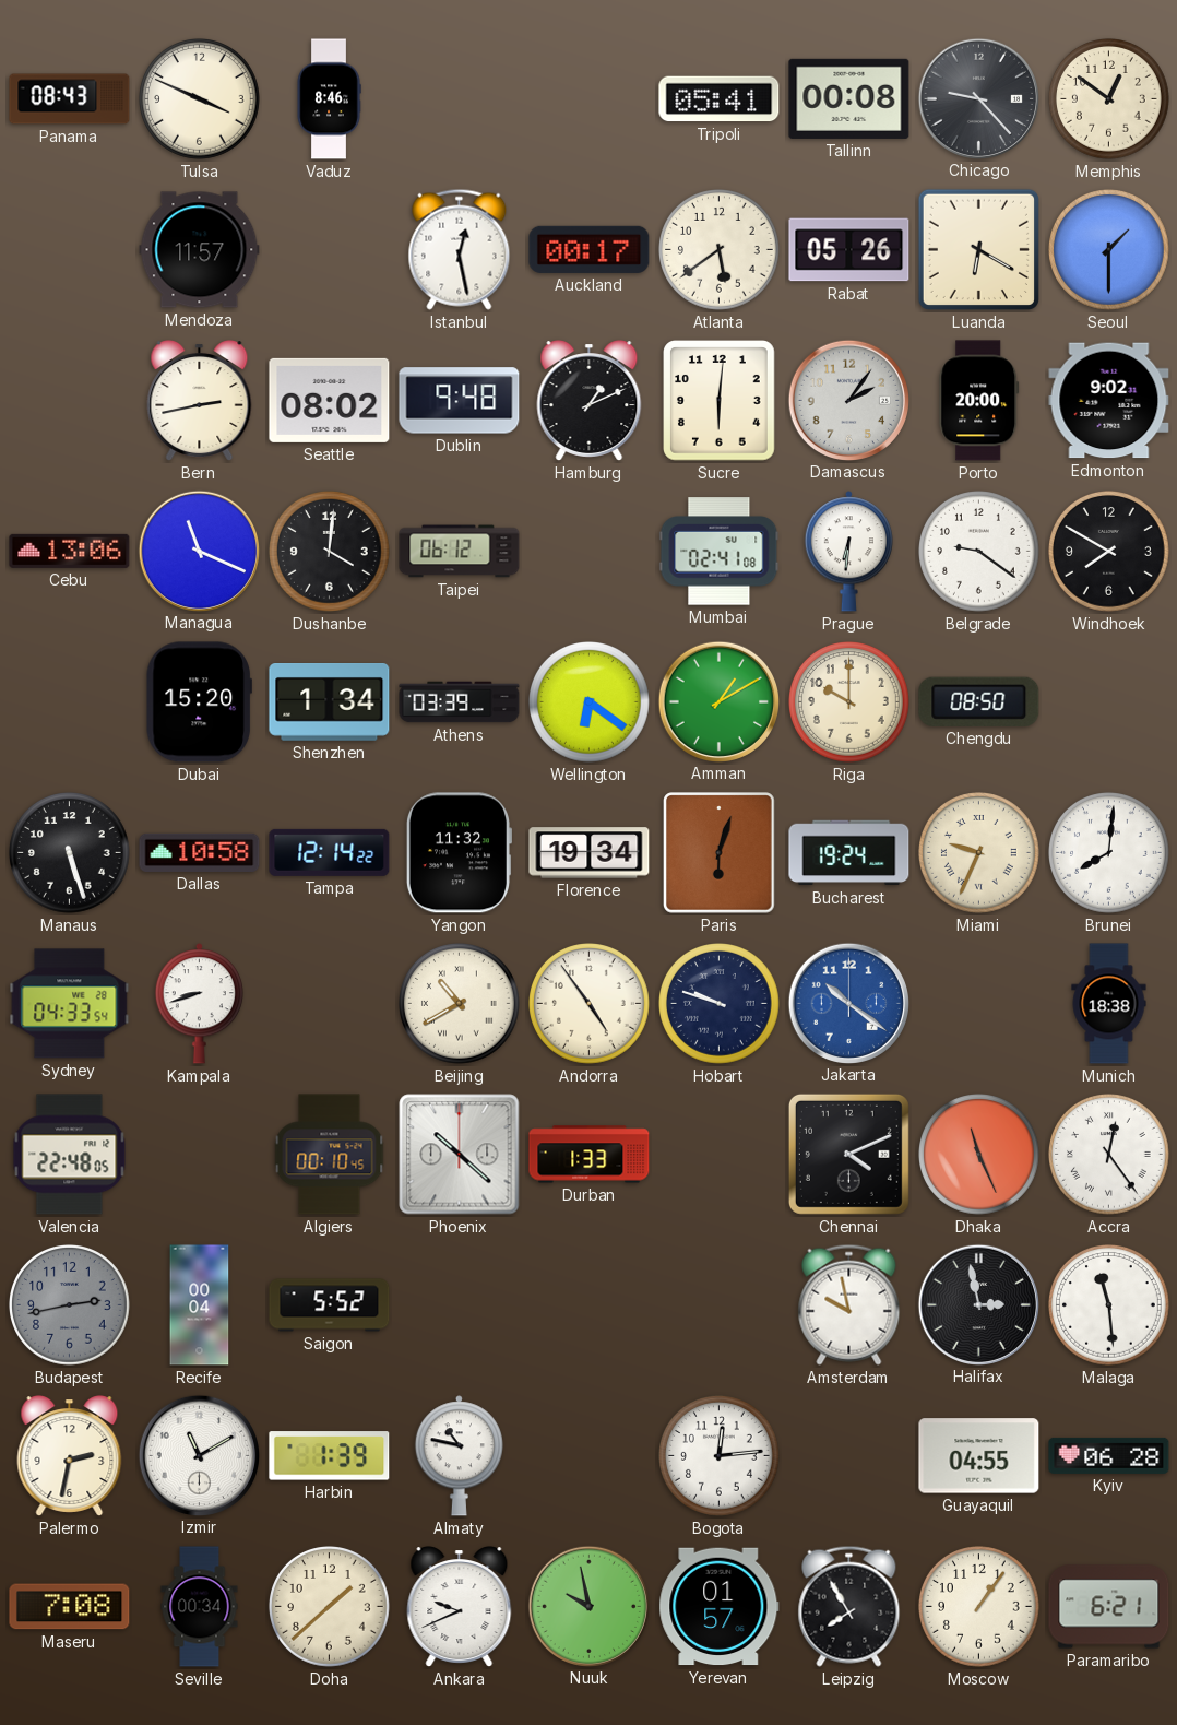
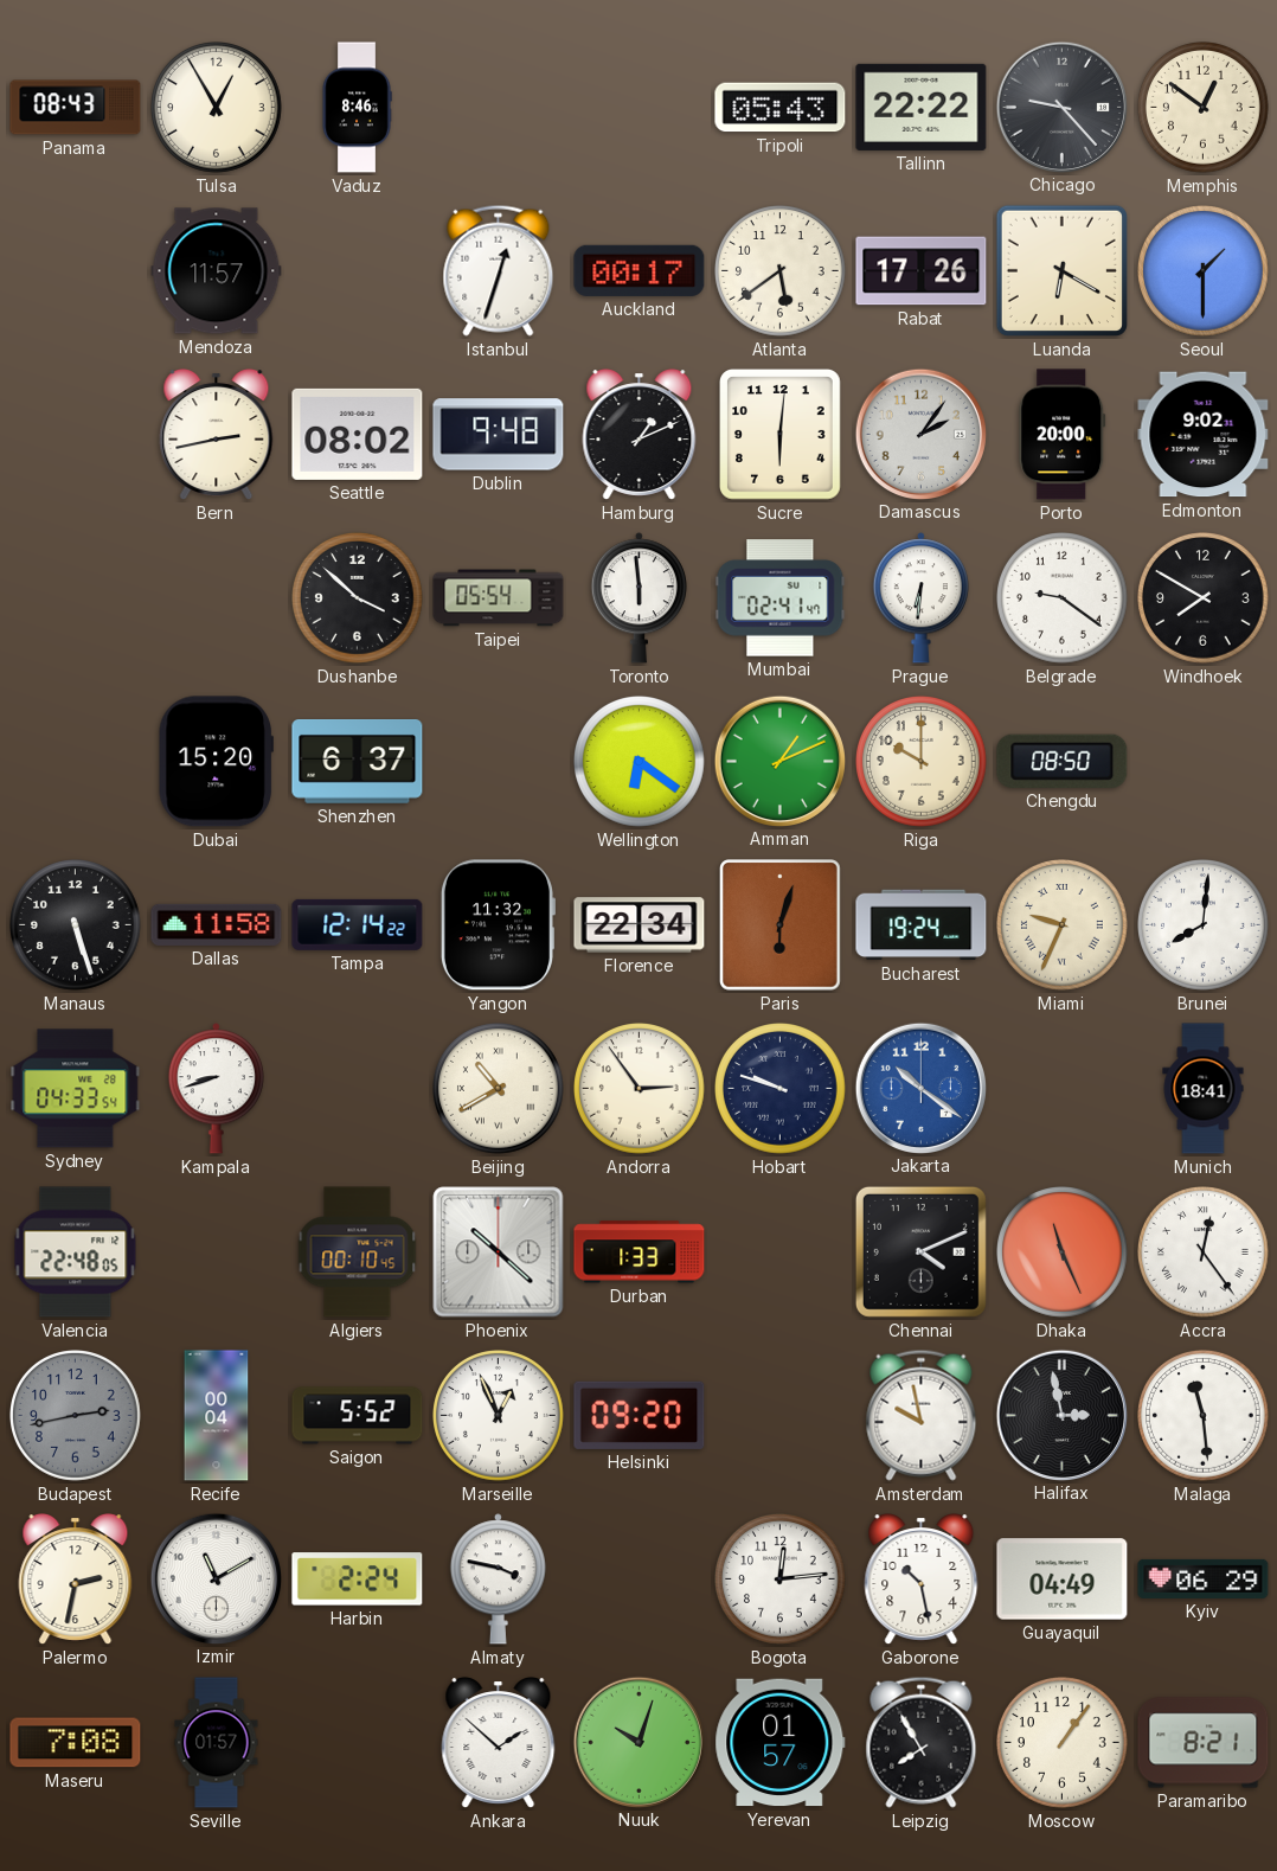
Tulsa: 3:49 -> 12:55
Tripoli: 05:41 -> 05:43
Tallinn: 00:08 -> 22:22
Istanbul: 12:28 -> 12:33
Rabat: 05:26 -> 17:26
Cebu: 13:06 -> none
Managua: 11:19 -> none
Dushanbe: 4:01 -> 3:52
Taipei: 06:12 -> 05:54
Toronto: none -> 5:59
Mumbai: 02:41:08 -> 02:41:47
Shenzhen: 1:34 -> 6:37
Athens: 03:39 -> none
Amman: 1:10 -> 1:11
Dallas: 10:58 -> 11:58
Florence: 19:34 -> 22:34
Andorra: 4:54 -> 2:54
Munich: 18:38 -> 18:41
Marseille: none -> 12:56
Helsinki: none -> 09:20
Harbin: 1:39 -> 2:24
Almaty: 10:47 -> 3:47
Gaborone: none -> 10:28
Guayaquil: 04:55 -> 04:49
Kyiv: 06:28 -> 06:29
Seville: 00:34 -> 01:57
Doha: 1:38 -> none
Ankara: 9:41 -> 1:52
Nuuk: 9:58 -> 10:03
Paramaribo: 6:21 -> 8:21
